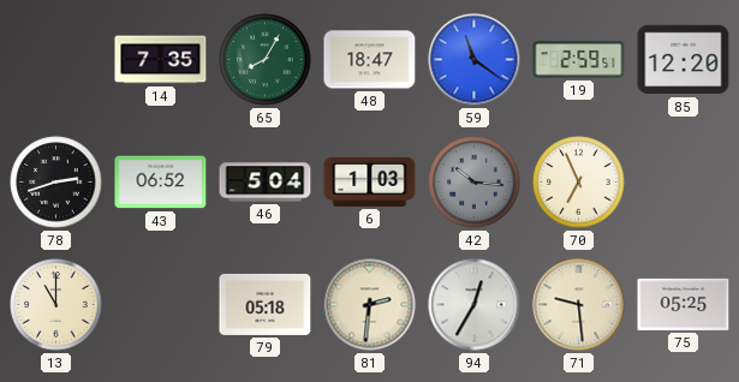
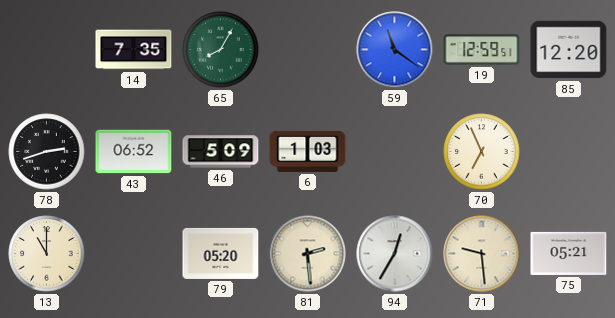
48: 18:47 -> none
19: 2:59 -> 12:59
46: 5:04 -> 5:09
42: 10:16 -> none
79: 05:18 -> 05:20
81: 2:31 -> 2:29
75: 05:25 -> 05:21
